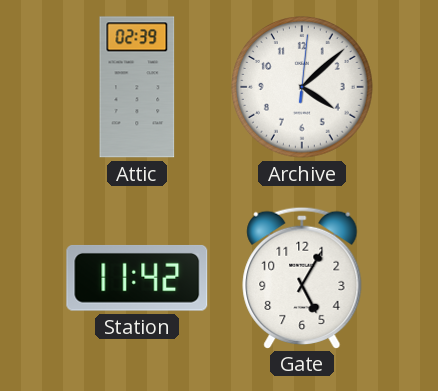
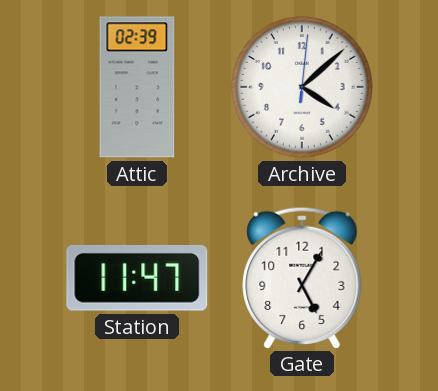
Station: 11:42 -> 11:47
